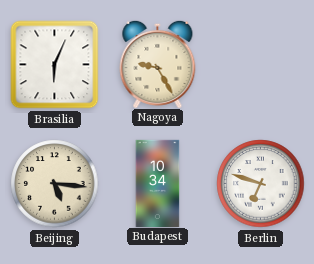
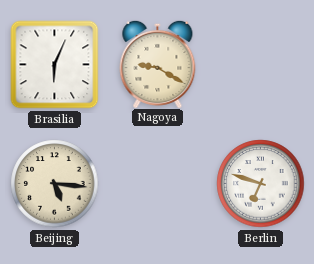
Nagoya: 9:25 -> 9:20
Budapest: 10:34 -> none
